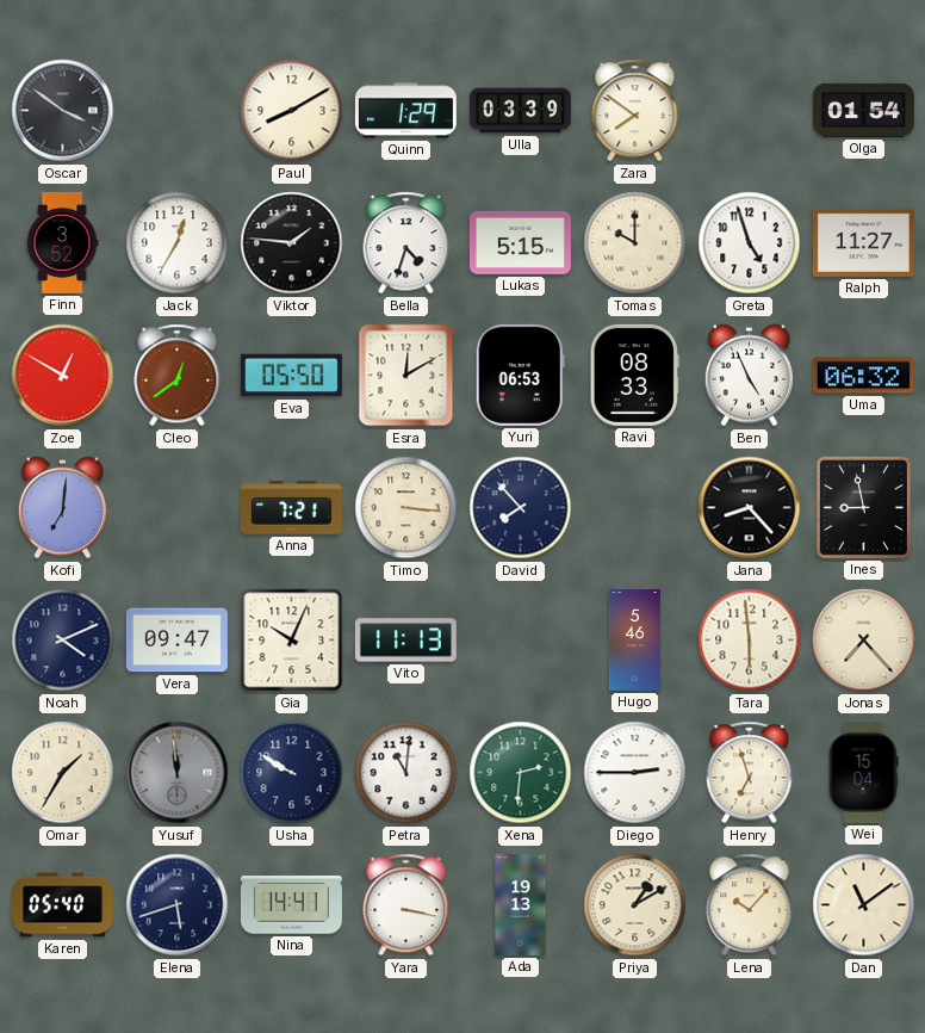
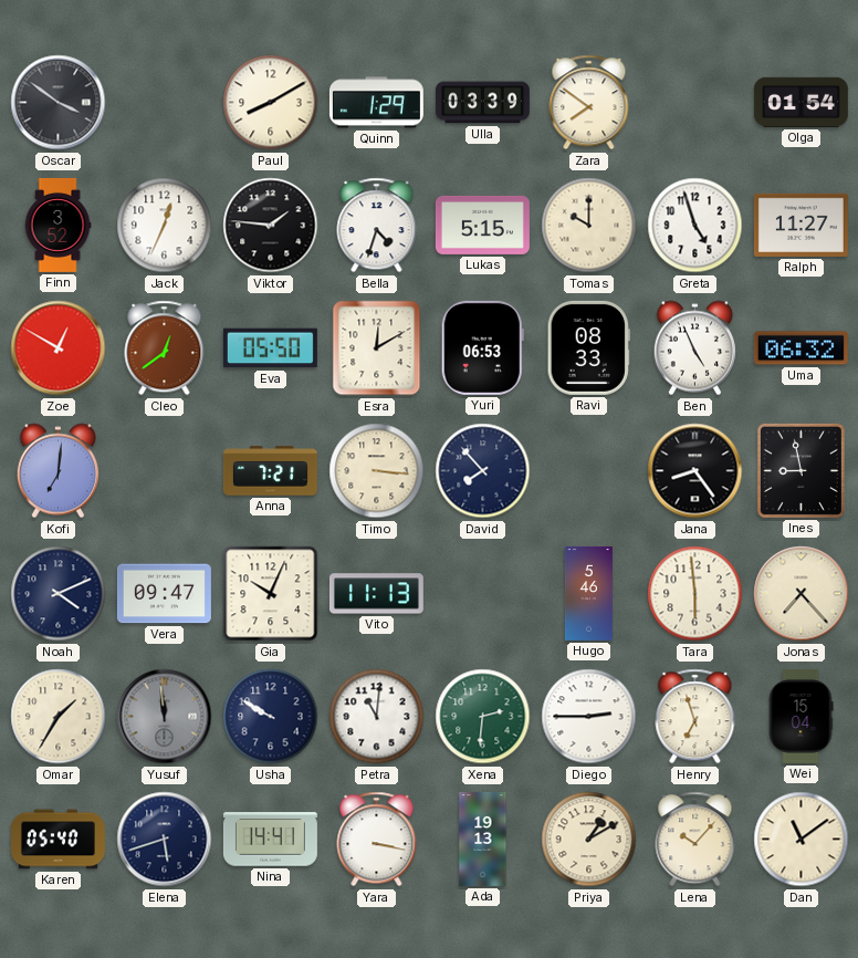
Jack: 12:35 -> 12:34
Jana: 8:23 -> 8:24
